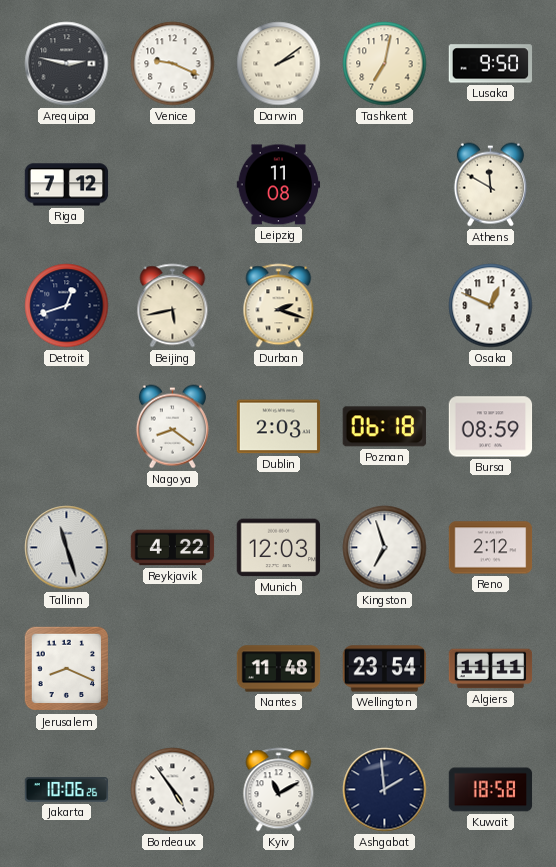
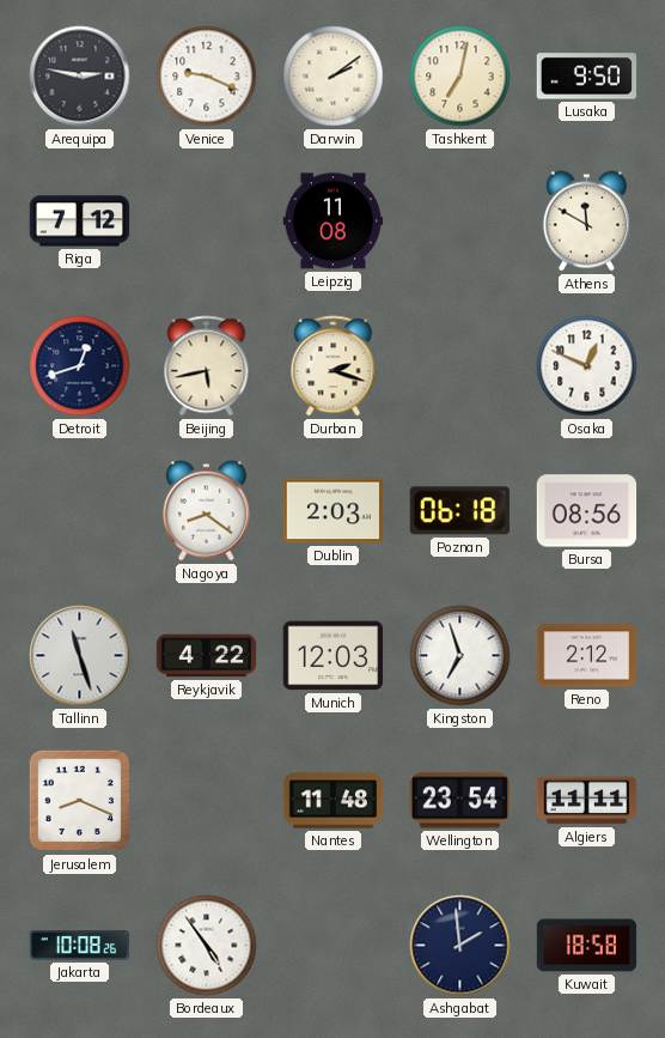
Bursa: 08:59 -> 08:56
Jakarta: 10:06 -> 10:08
Kyiv: 11:10 -> none
